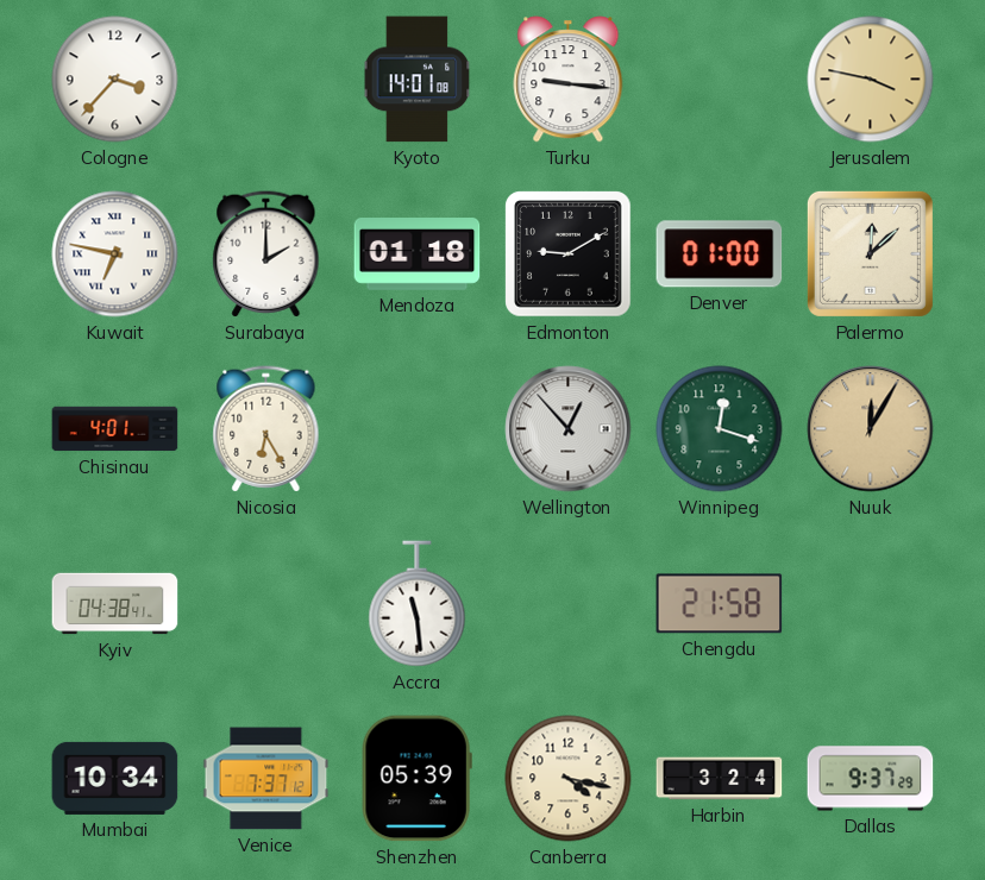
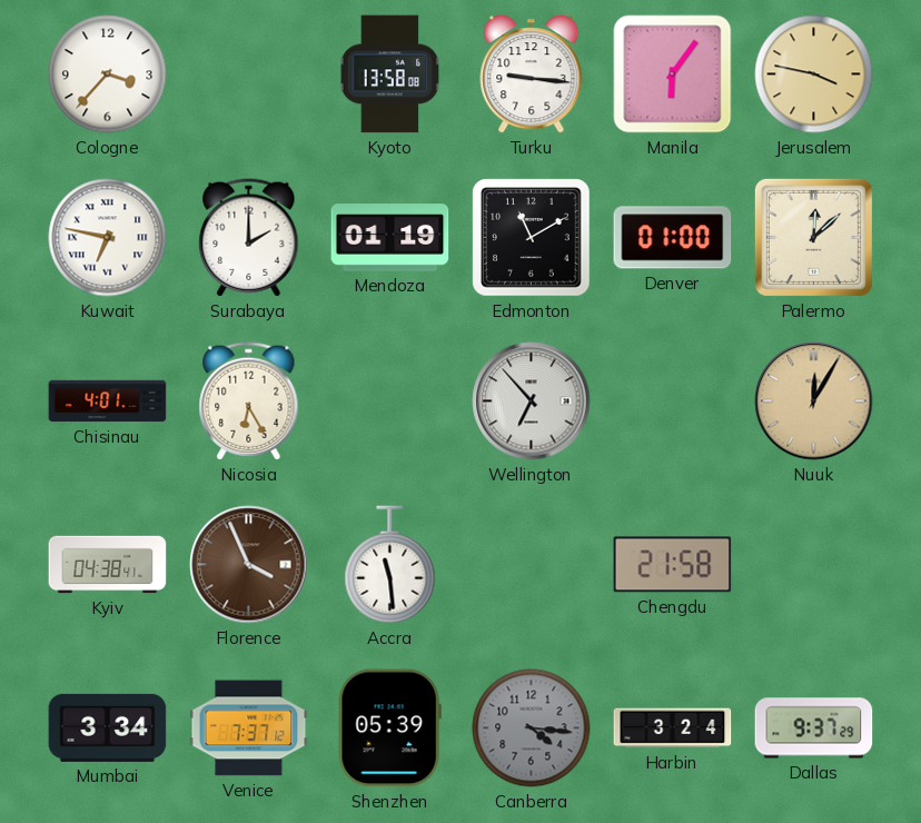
Kyoto: 14:01 -> 13:58
Manila: none -> 6:06
Mendoza: 01:18 -> 01:19
Edmonton: 9:10 -> 11:10
Wellington: 12:53 -> 6:53
Winnipeg: 12:18 -> none
Florence: none -> 3:56
Mumbai: 10:34 -> 3:34
Canberra: 4:17 -> 4:16
Canberra dial: cream -> grey
